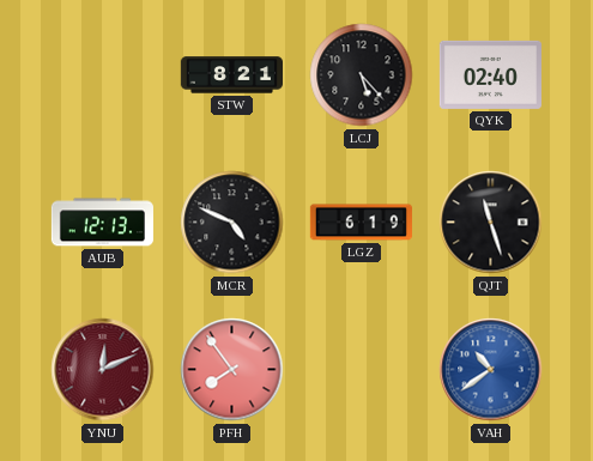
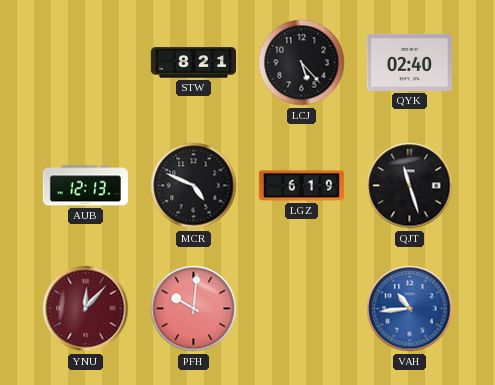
YNU: 12:11 -> 12:07
PFH: 7:54 -> 10:01
VAH: 10:39 -> 10:44
